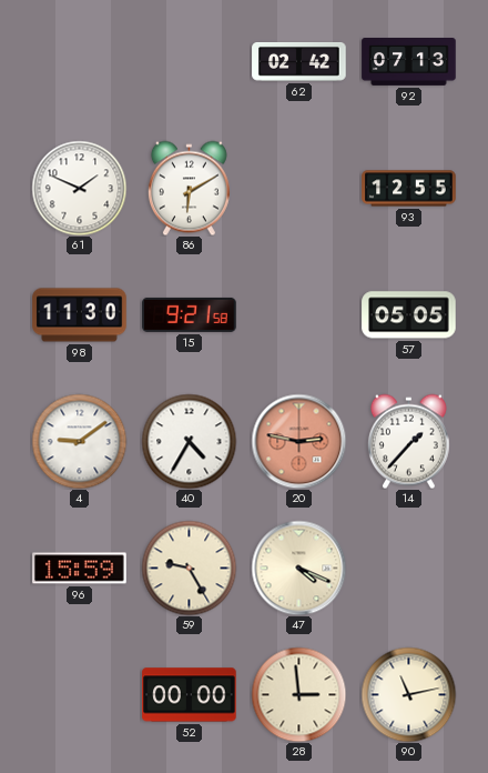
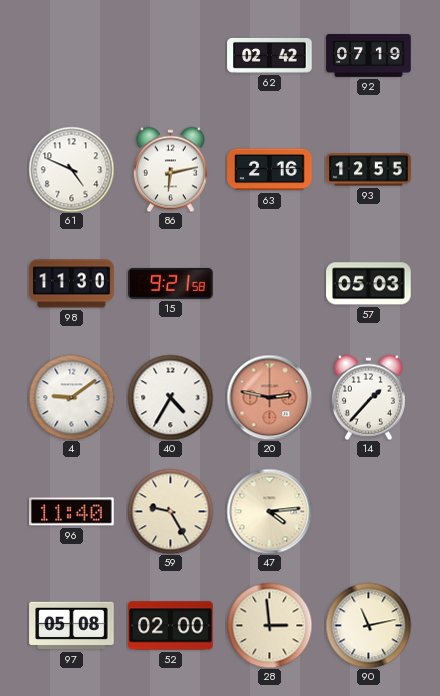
92: 07:13 -> 07:19
61: 1:49 -> 4:49
86: 6:10 -> 6:13
63: none -> 2:16
57: 05:05 -> 05:03
96: 15:59 -> 11:40
47: 4:19 -> 4:14
97: none -> 05:08
52: 00:00 -> 02:00
